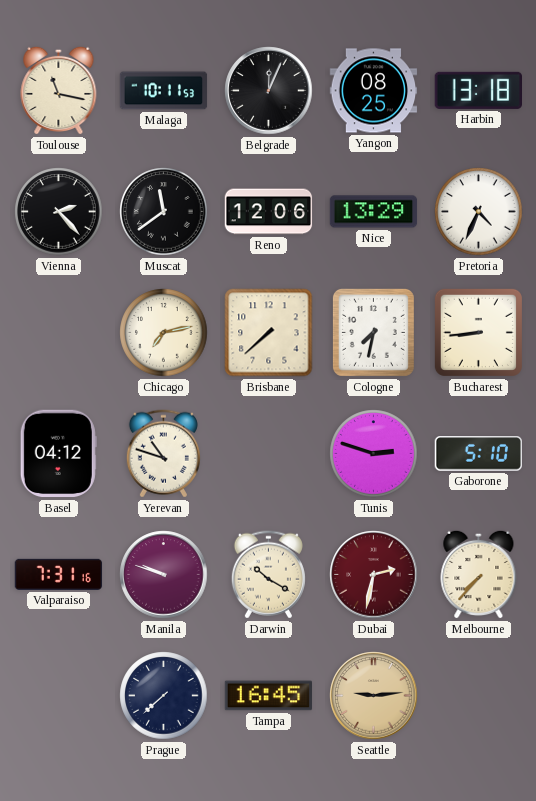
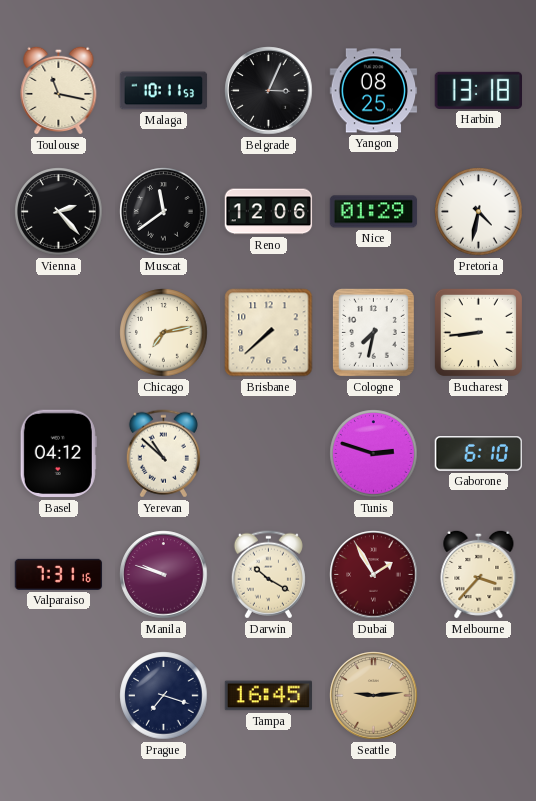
Belgrade: 12:04 -> 3:04
Nice: 13:29 -> 01:29
Pretoria: 4:34 -> 4:32
Yerevan: 10:48 -> 10:52
Gaborone: 5:10 -> 6:10
Dubai: 2:32 -> 1:55
Melbourne: 7:37 -> 3:37
Prague: 7:38 -> 7:18
